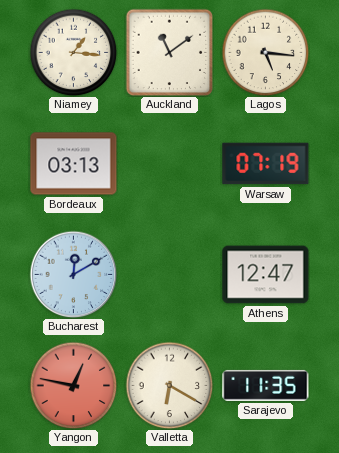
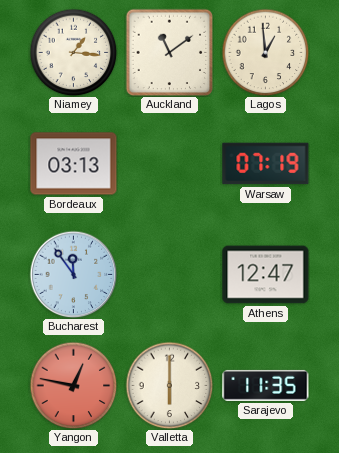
Lagos: 5:16 -> 12:59
Bucharest: 12:10 -> 11:54
Valletta: 6:20 -> 6:00
